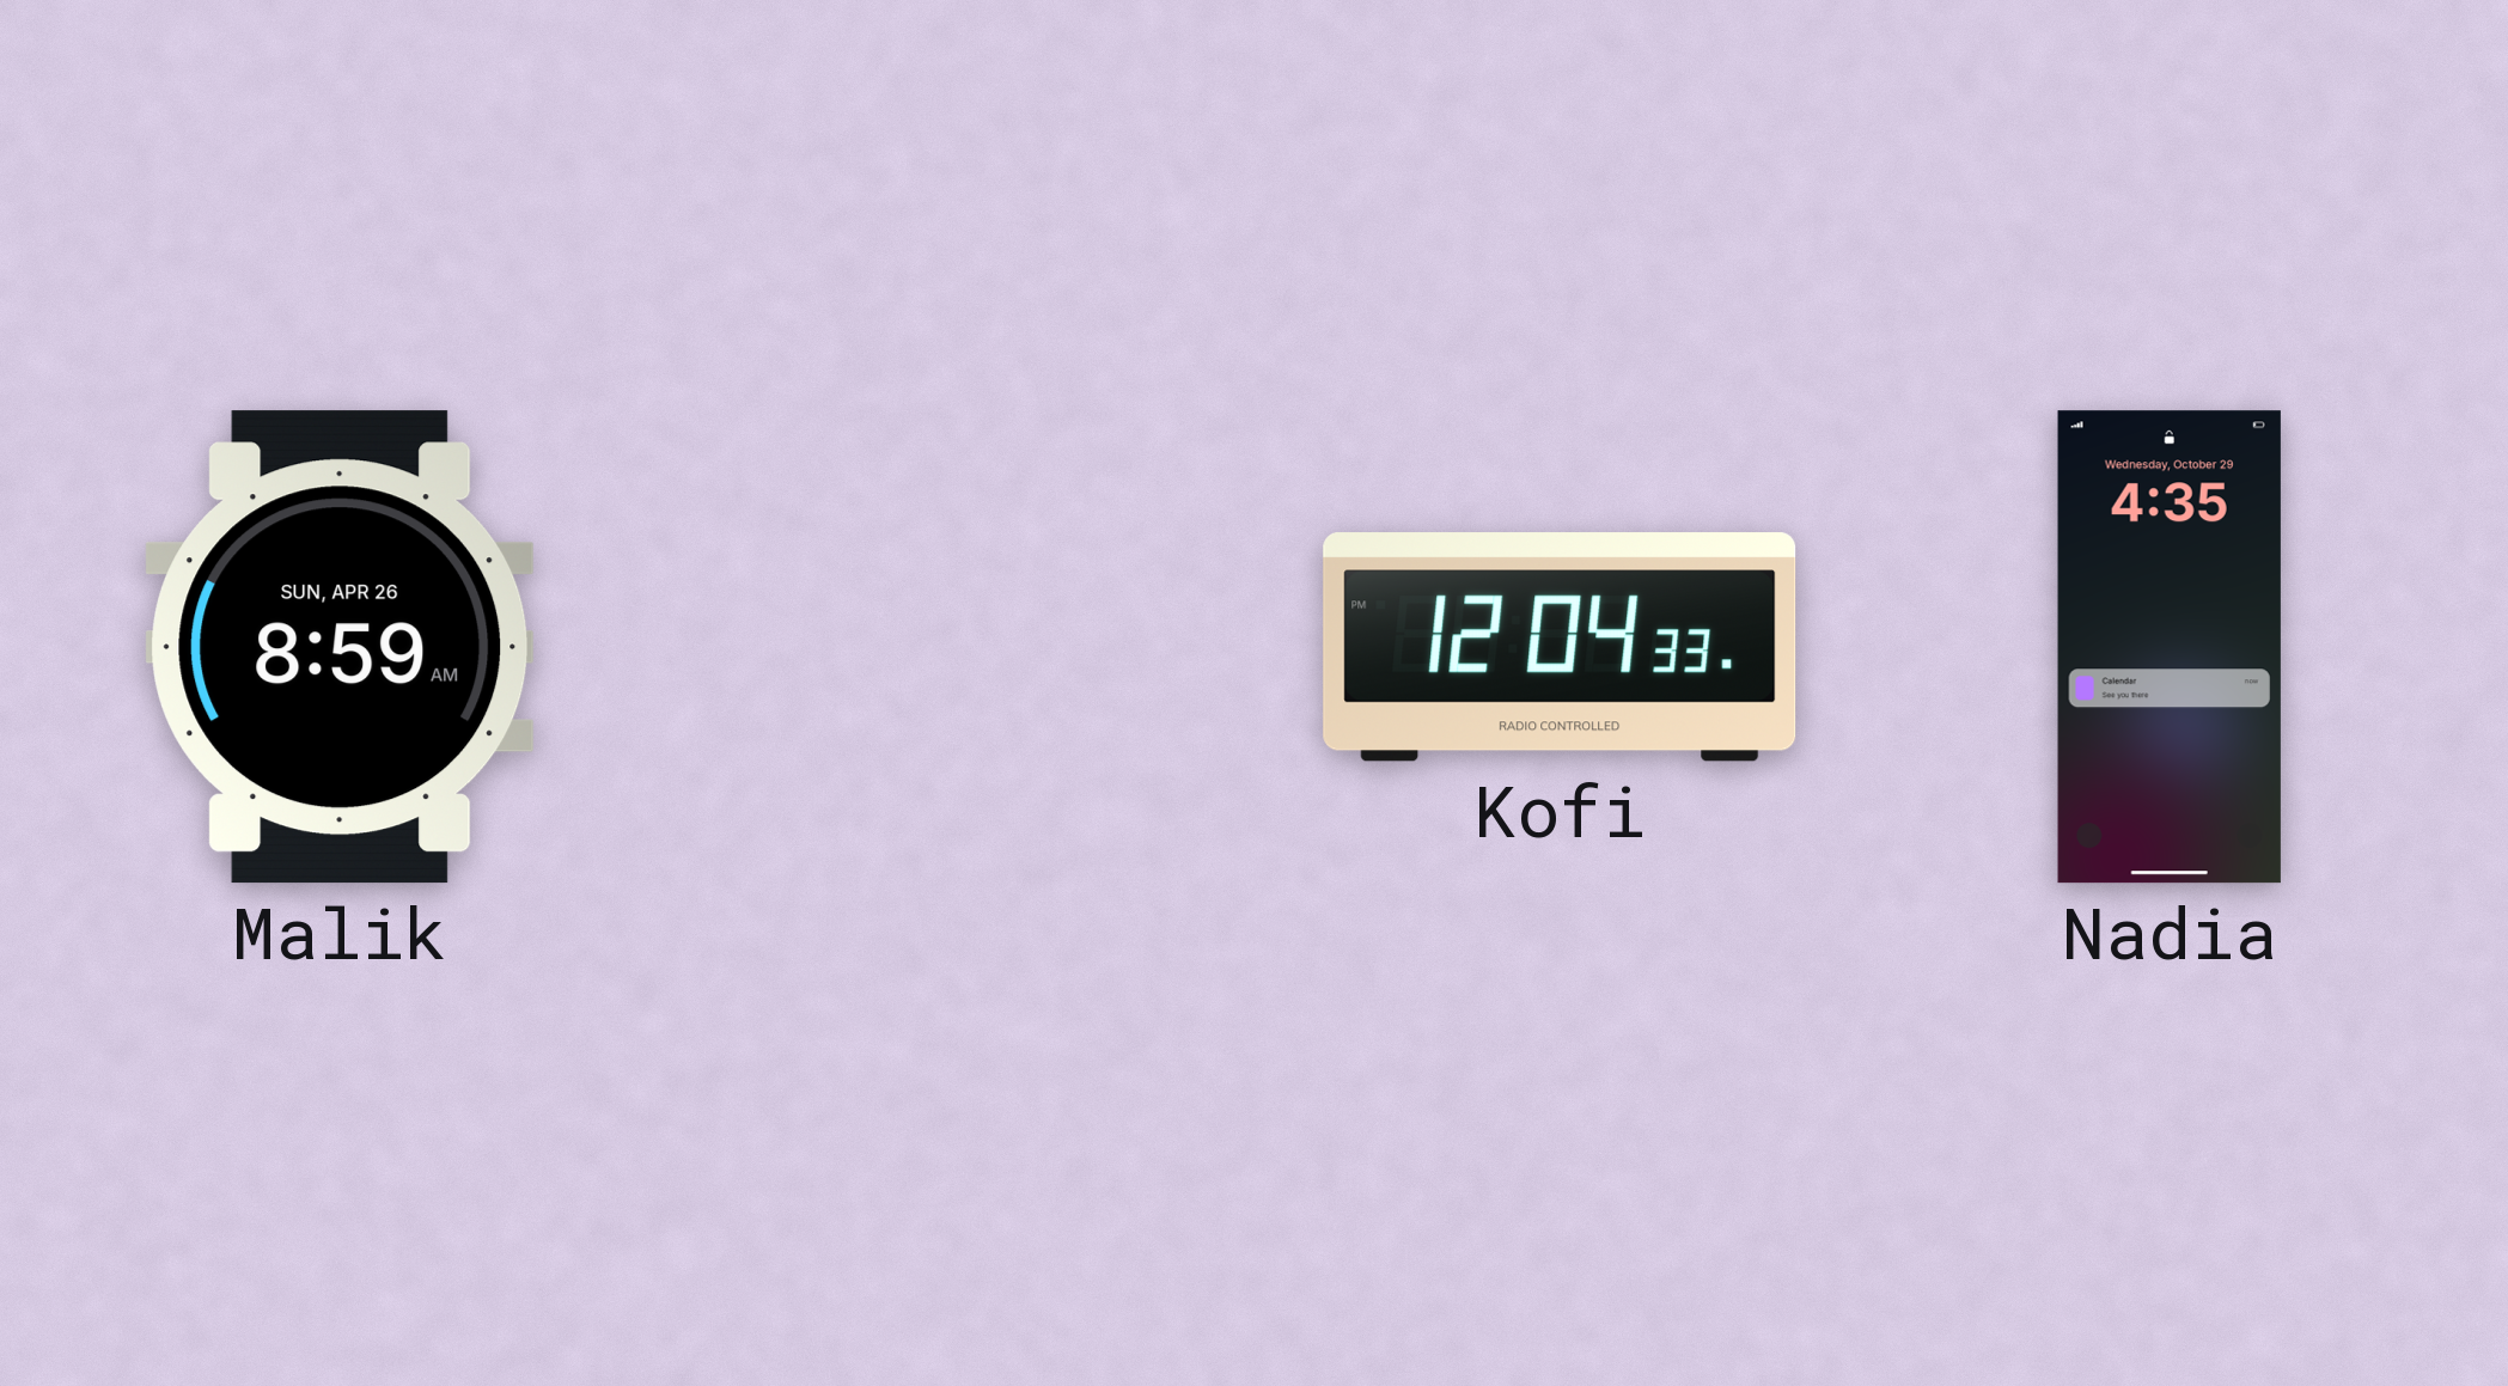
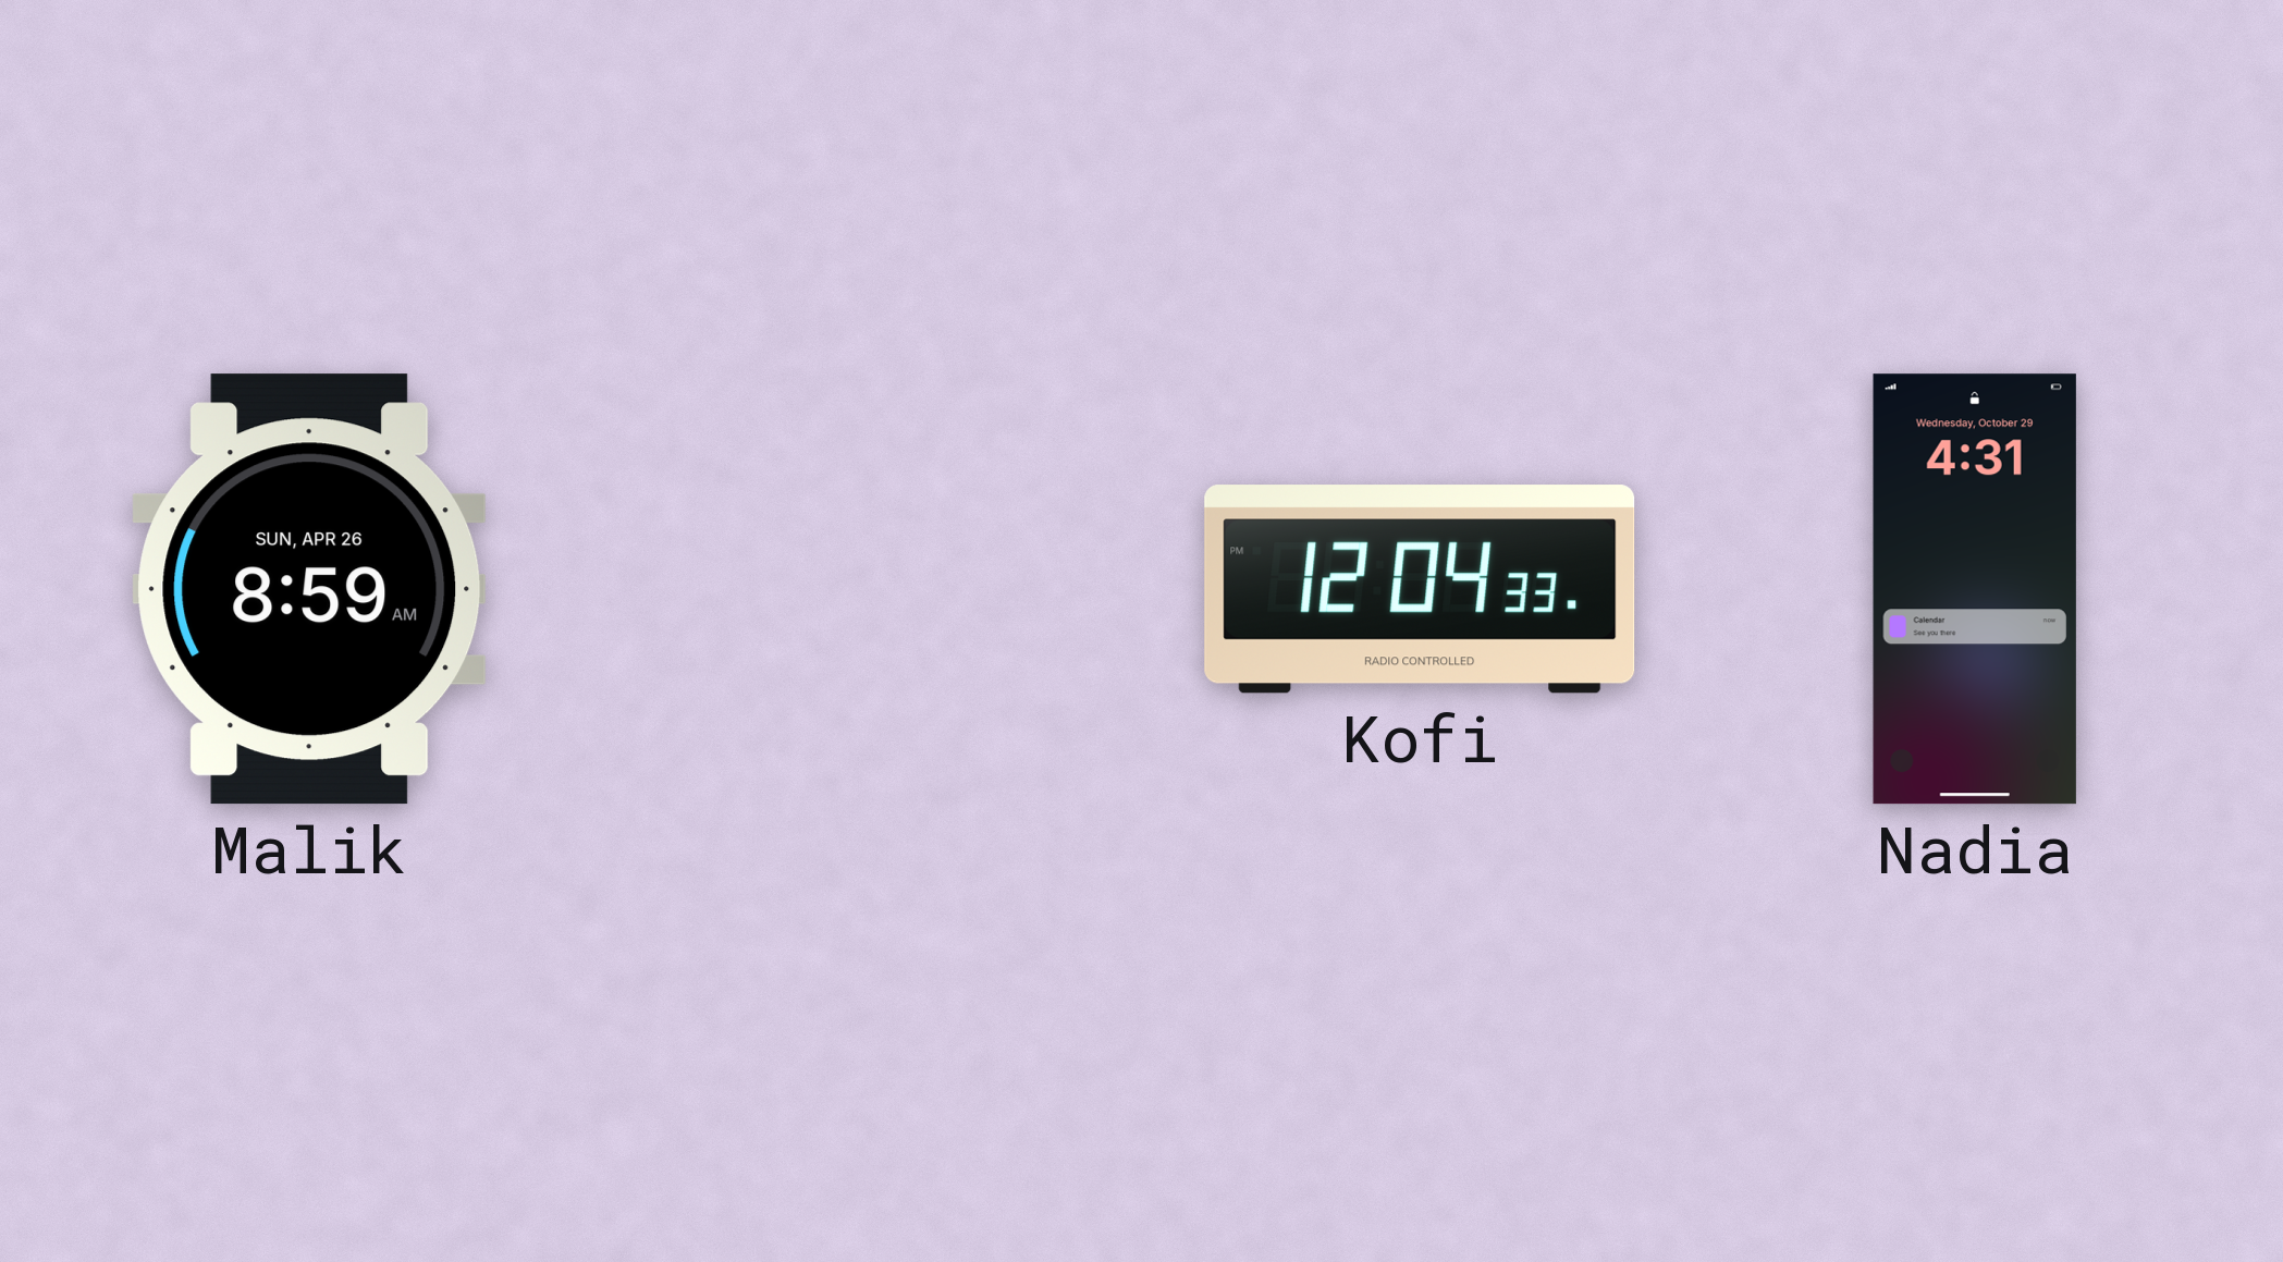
Nadia: 4:35 -> 4:31
